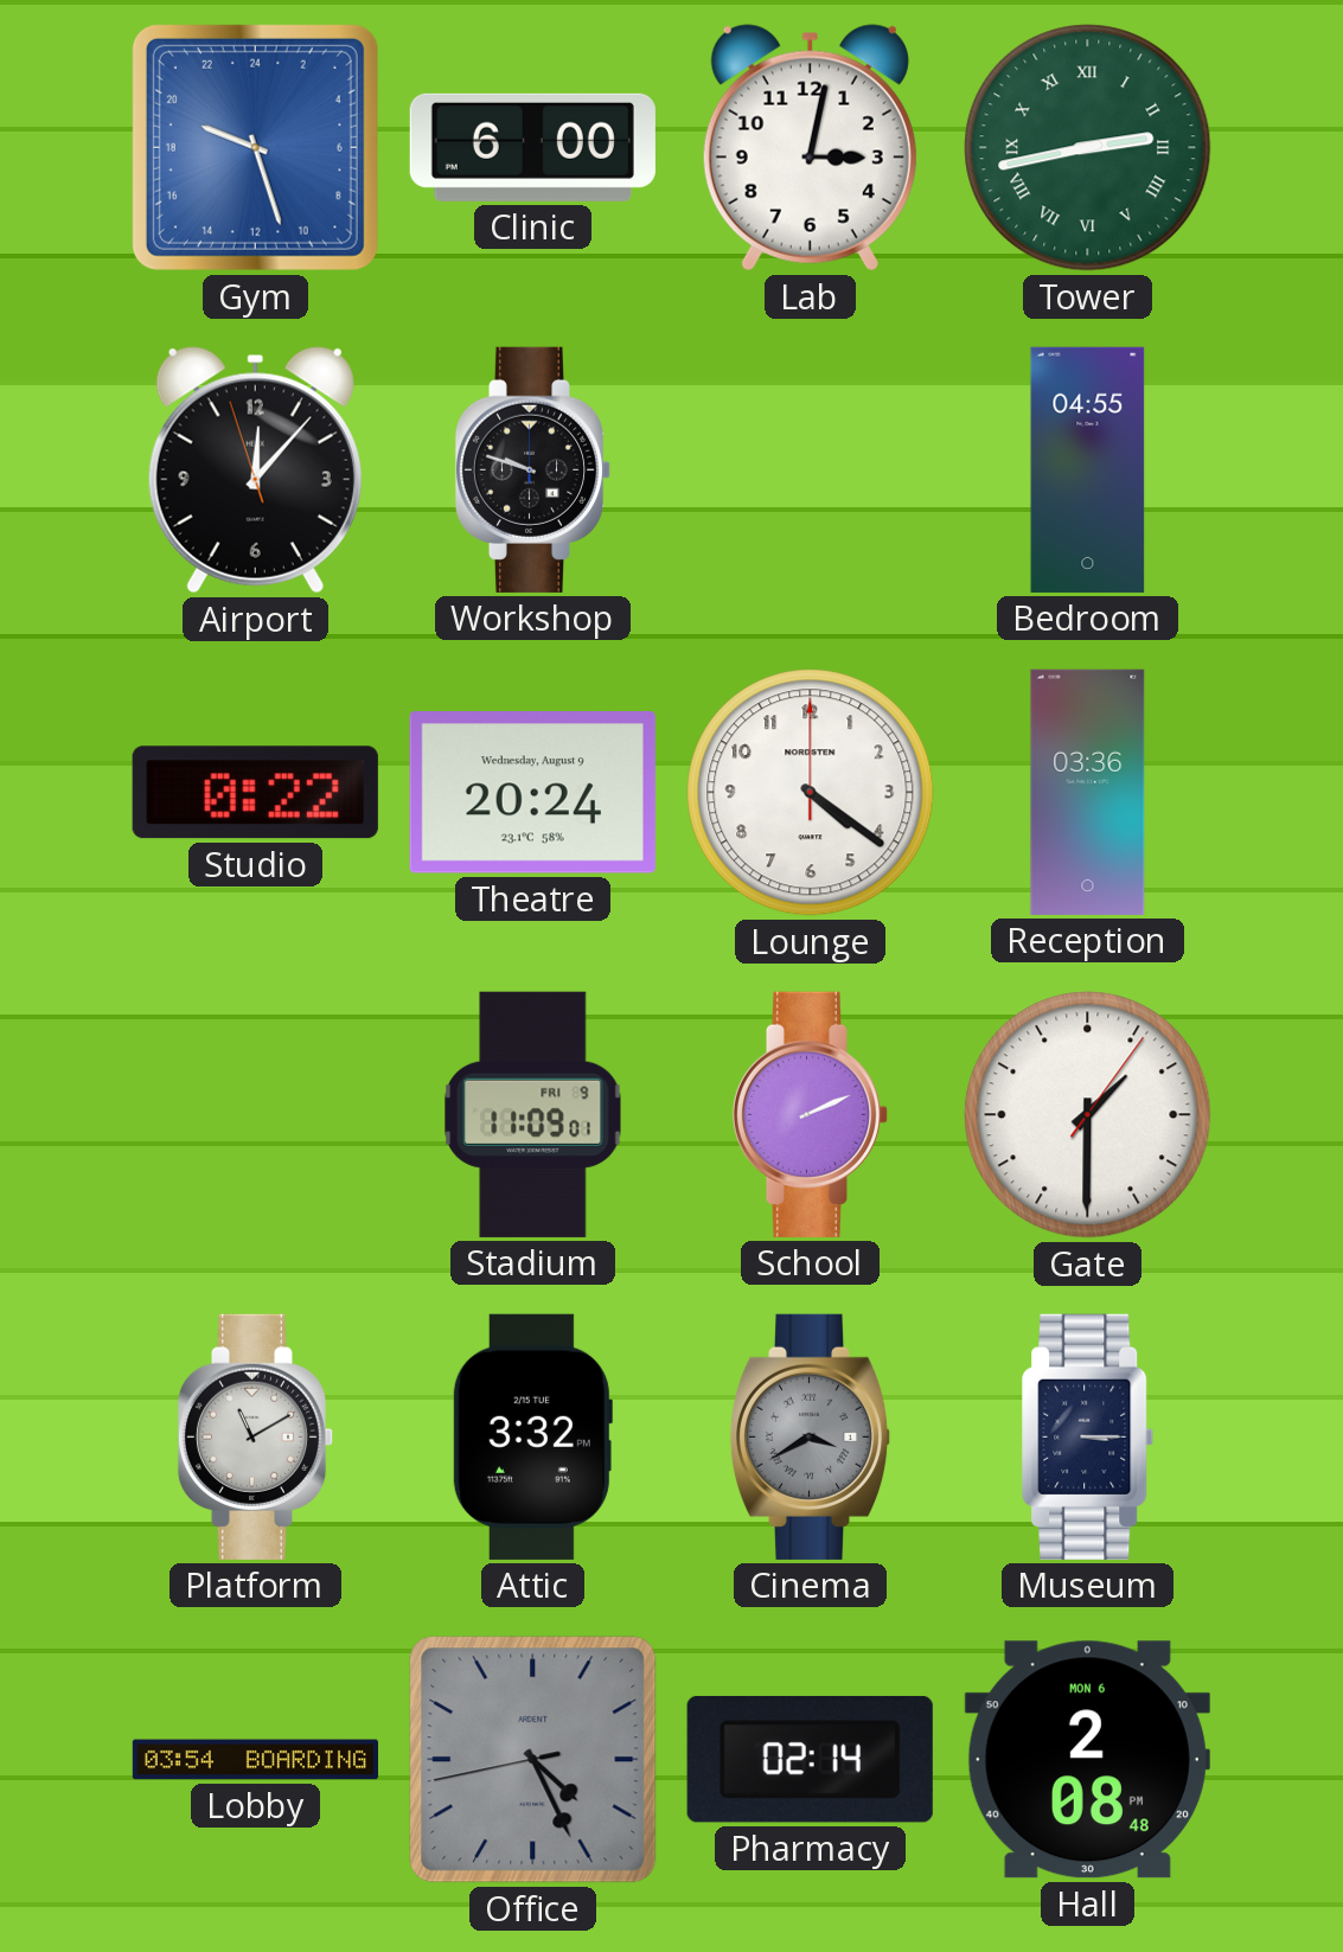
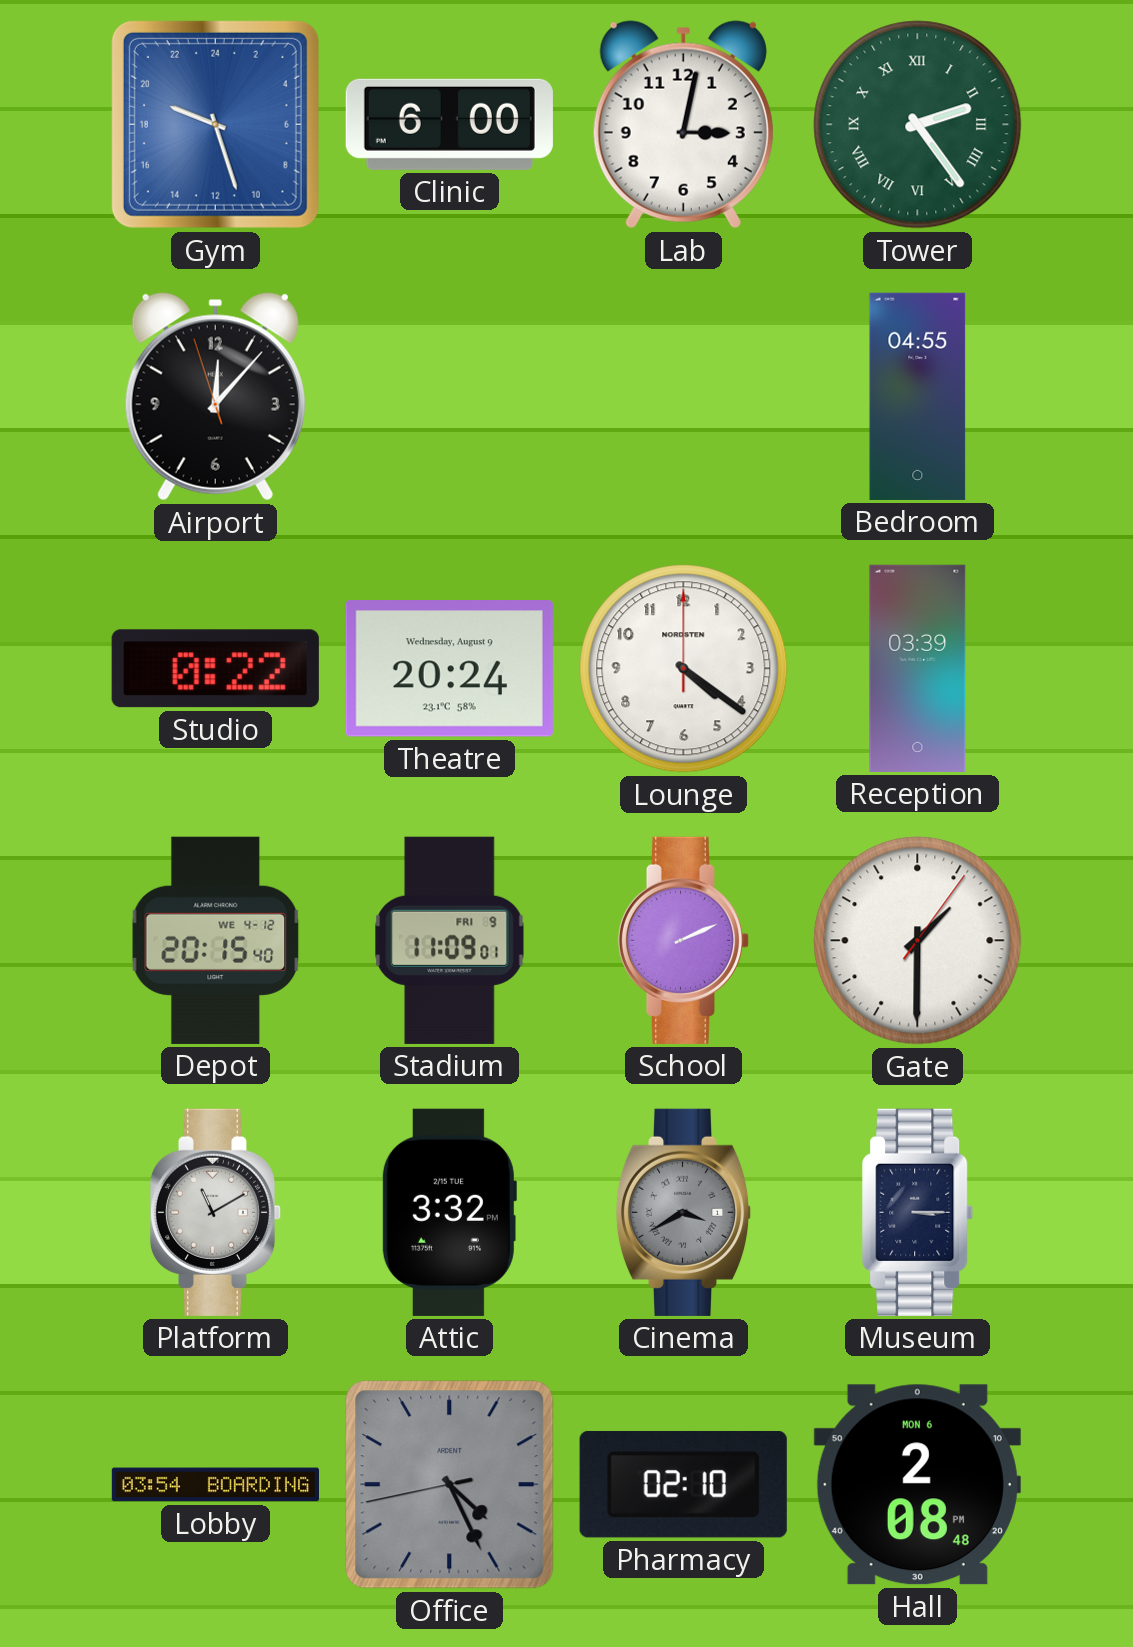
Tower: 2:43 -> 2:24
Workshop: 9:48 -> none
Reception: 03:36 -> 03:39
Depot: none -> 20:15
Pharmacy: 02:14 -> 02:10
